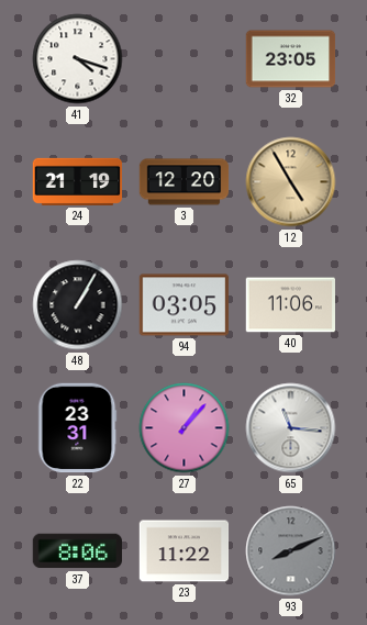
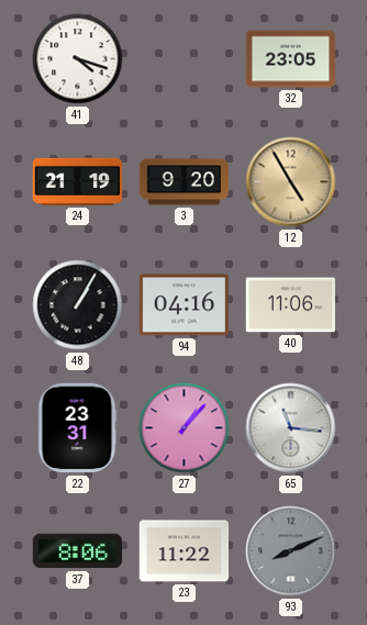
3: 12:20 -> 9:20
94: 03:05 -> 04:16
